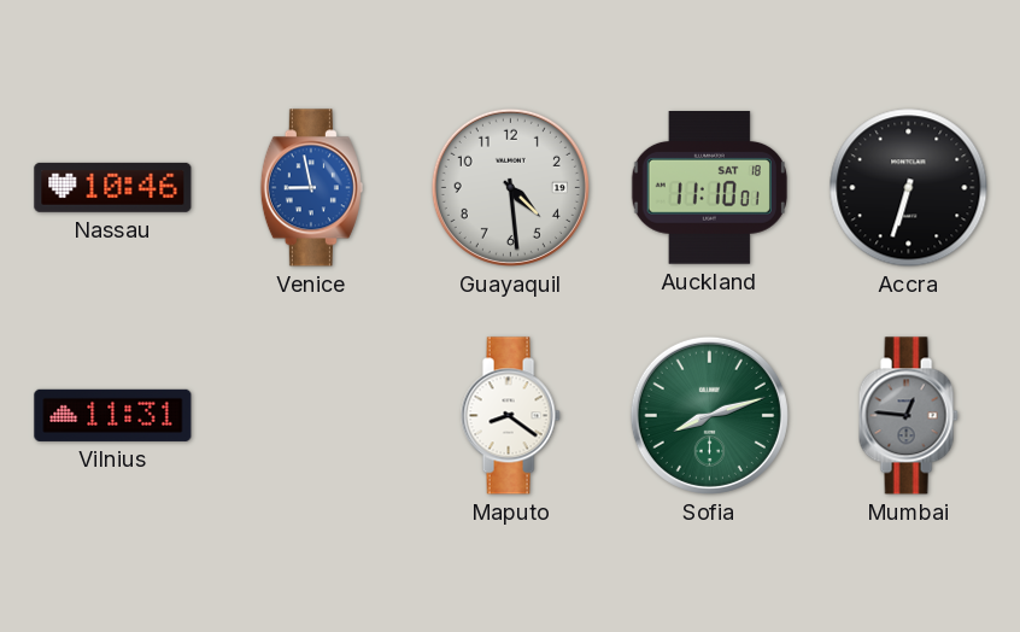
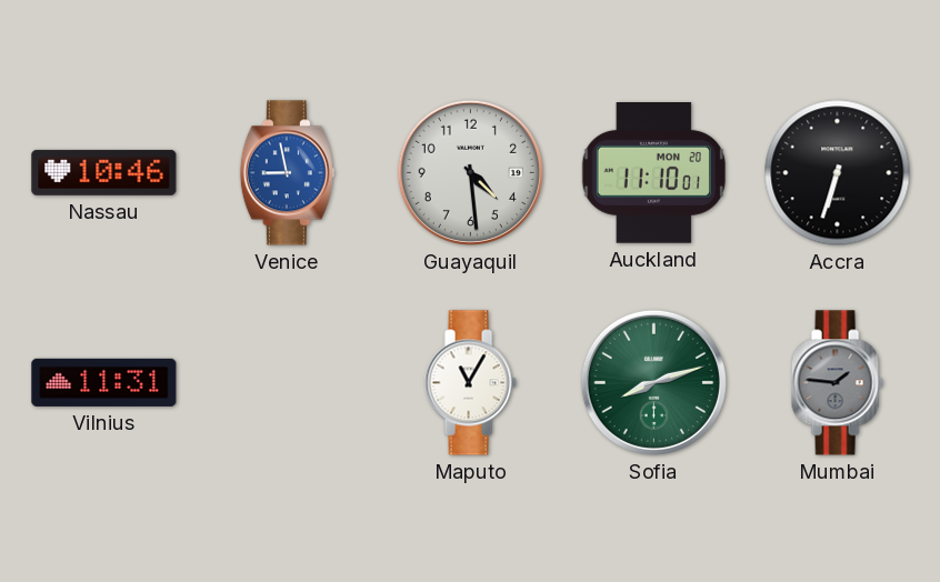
Auckland date: SAT 18 -> MON 20
Maputo: 8:21 -> 11:05
Mumbai: 12:46 -> 1:46
